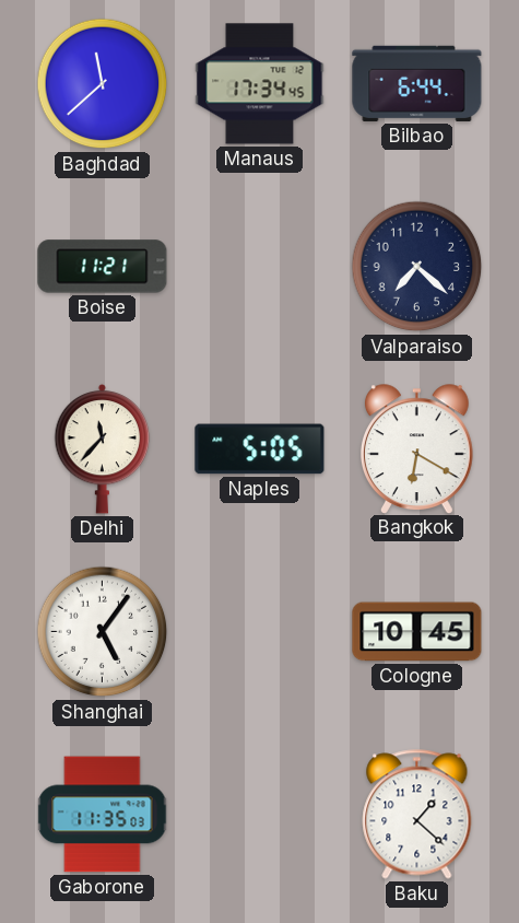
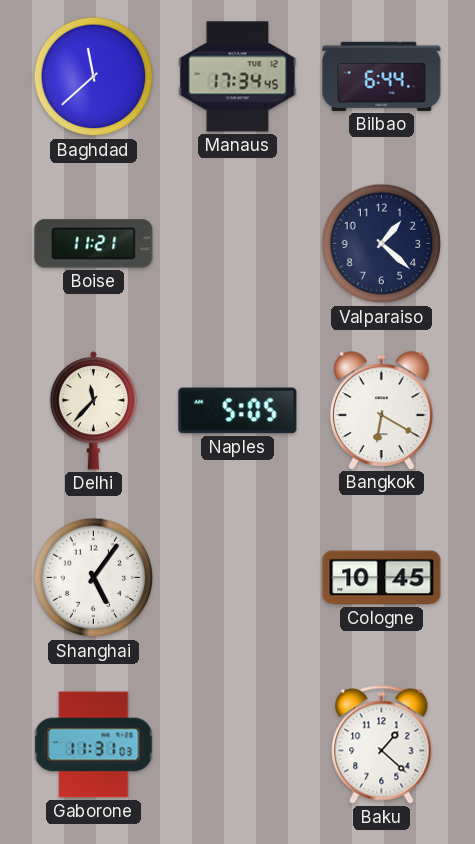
Valparaiso: 7:22 -> 1:22
Gaborone: 11:35 -> 11:31
